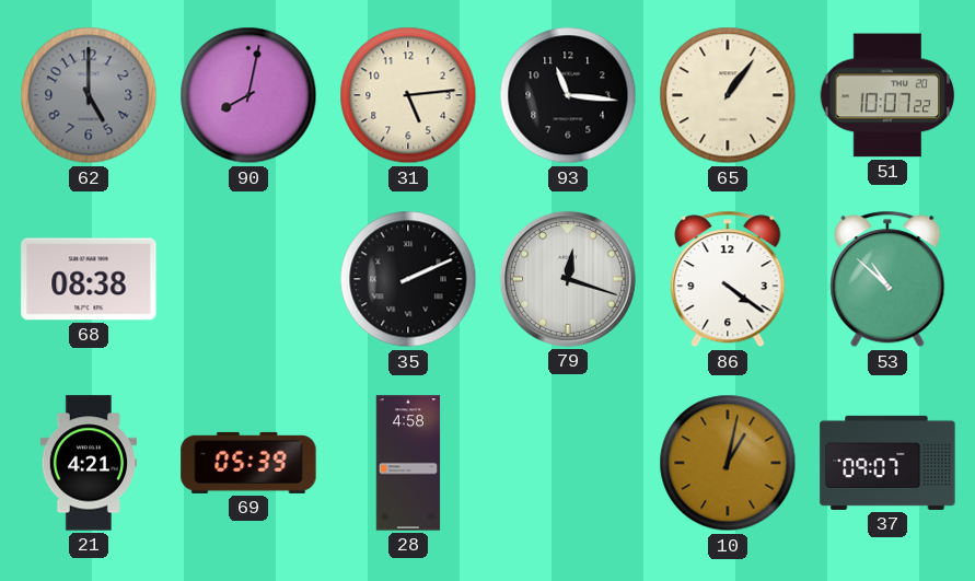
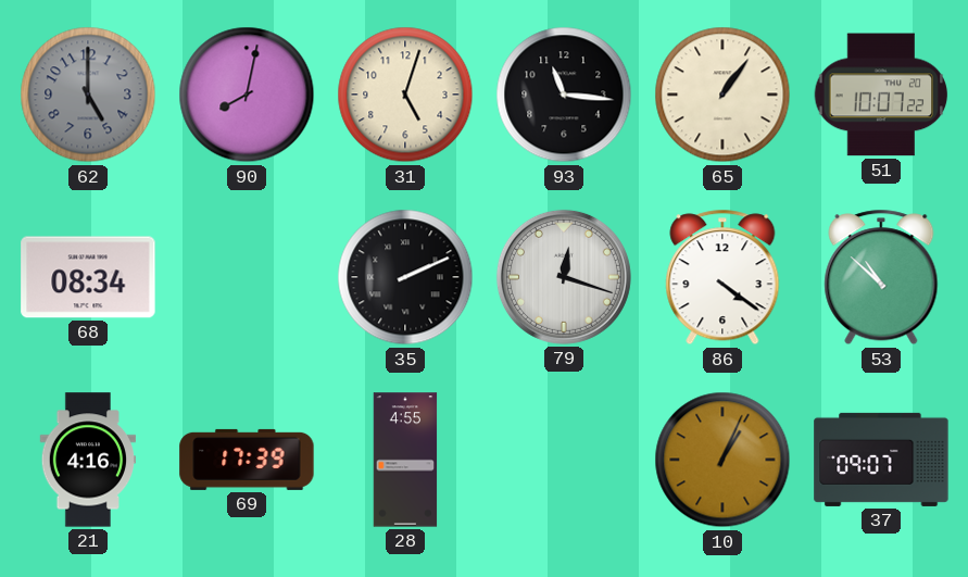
31: 5:14 -> 5:03
68: 08:38 -> 08:34
21: 4:21 -> 4:16
69: 05:39 -> 17:39
28: 4:58 -> 4:55
10: 1:02 -> 1:04
